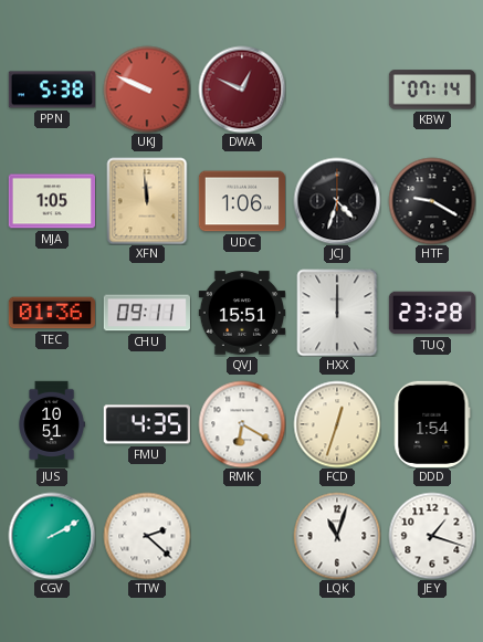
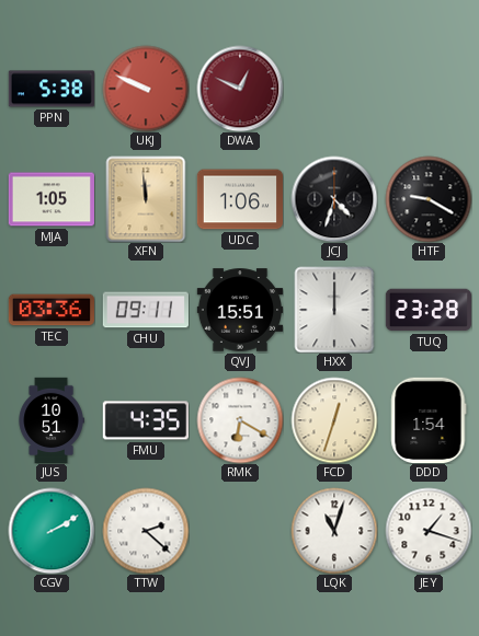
KBW: 07:14 -> none
TEC: 01:36 -> 03:36
